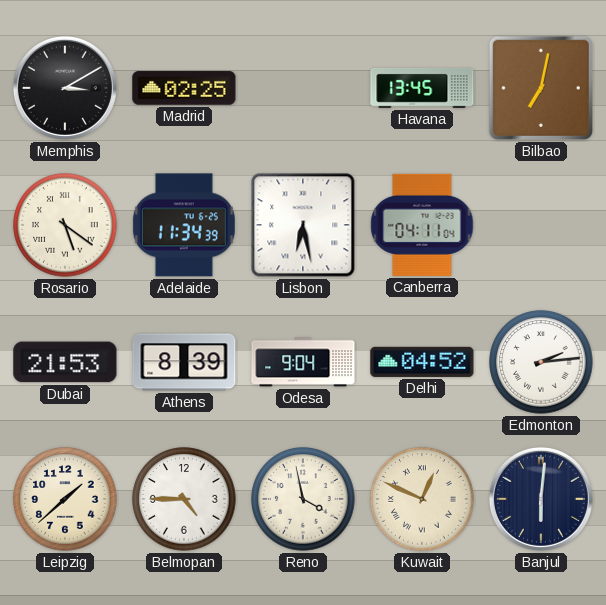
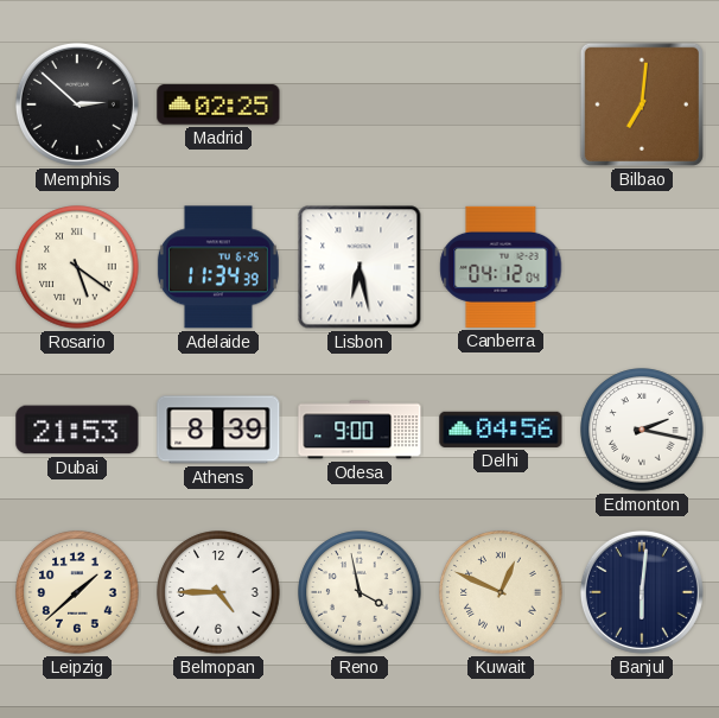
Memphis: 3:10 -> 2:52
Havana: 13:45 -> none
Bilbao: 7:02 -> 7:01
Canberra: 04:11 -> 04:12
Odesa: 9:04 -> 9:00
Delhi: 04:52 -> 04:56
Edmonton: 2:14 -> 2:17
